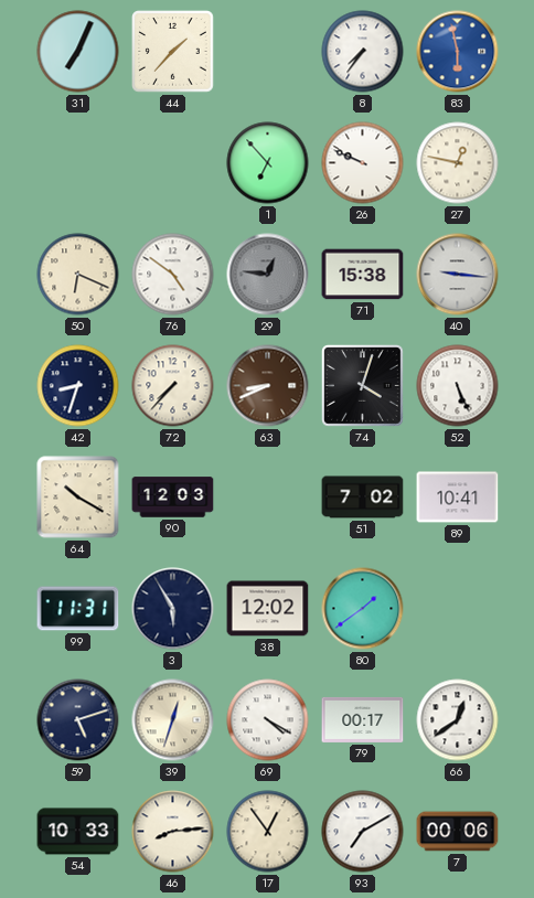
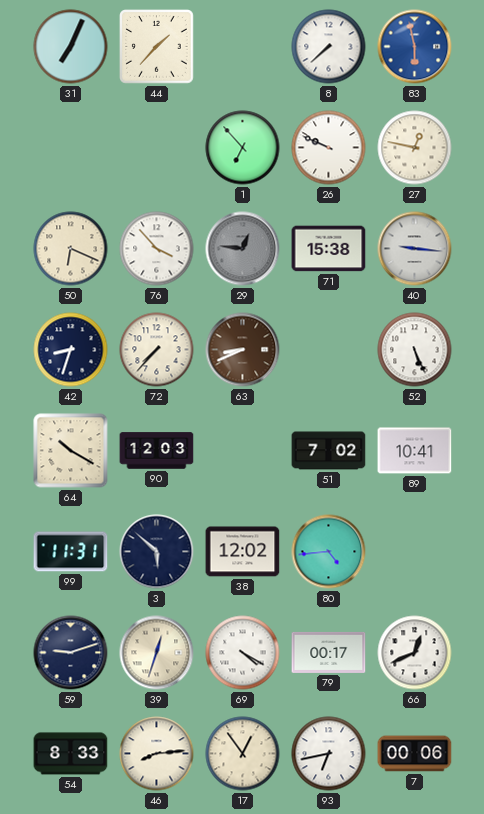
8: 7:36 -> 7:38
76: 4:51 -> 3:53
74: 4:03 -> none
3: 5:55 -> 5:52
80: 1:39 -> 4:44
59: 5:12 -> 9:12
66: 12:39 -> 12:41
54: 10:33 -> 8:33
93: 7:10 -> 6:43
